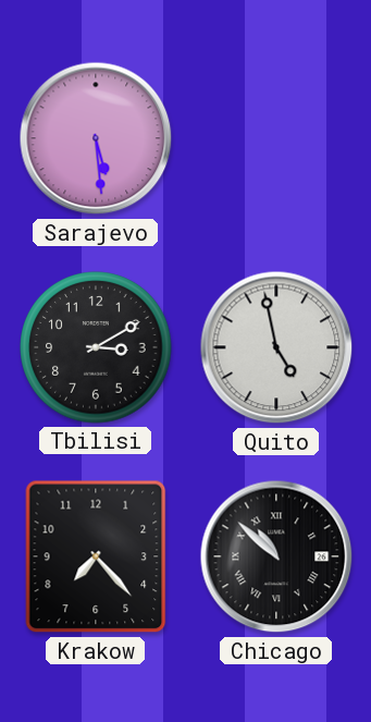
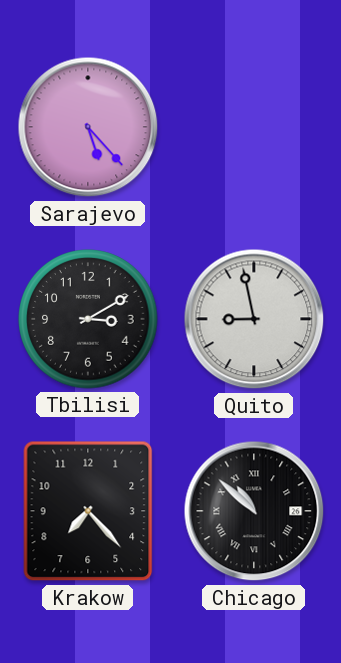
Sarajevo: 5:29 -> 5:23
Quito: 4:58 -> 8:58
